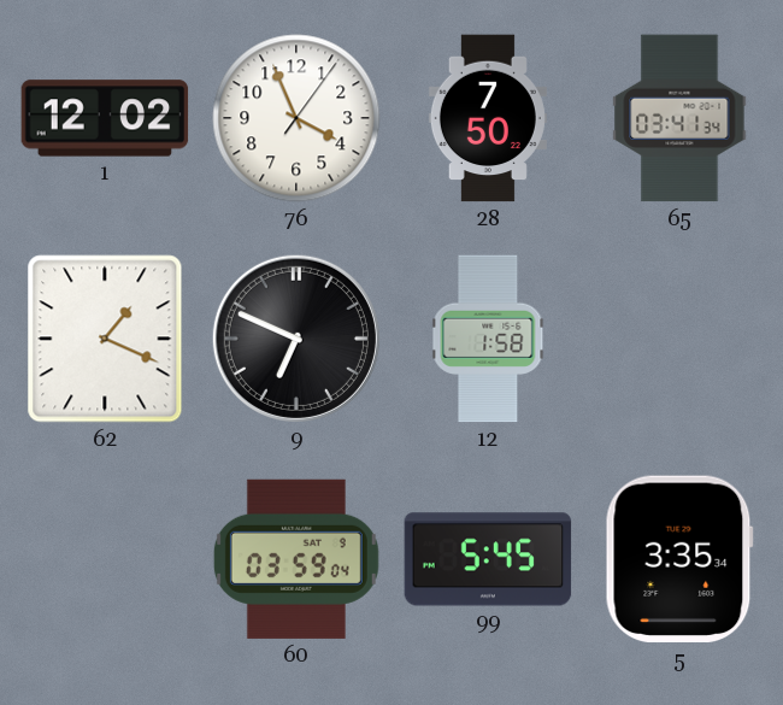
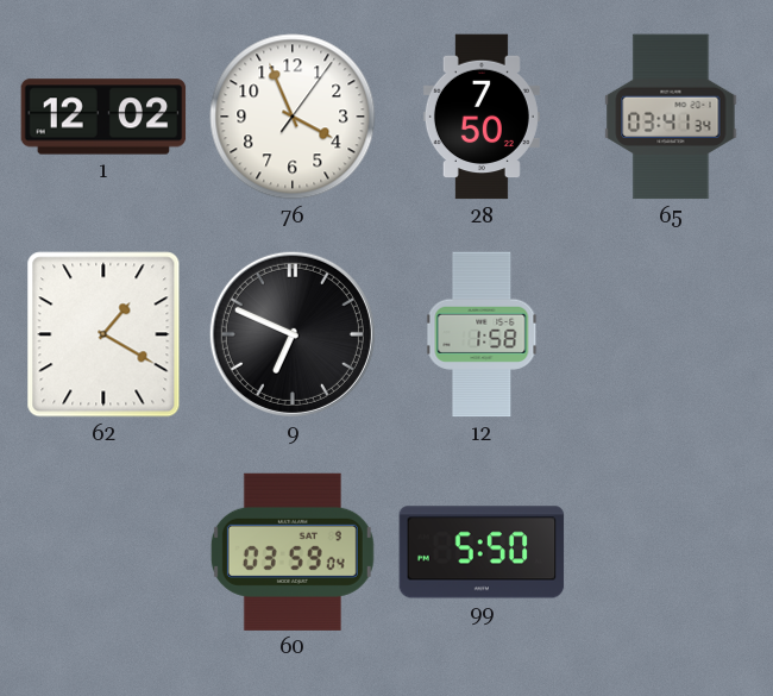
62: 1:19 -> 1:20
99: 5:45 -> 5:50
5: 3:35 -> none
